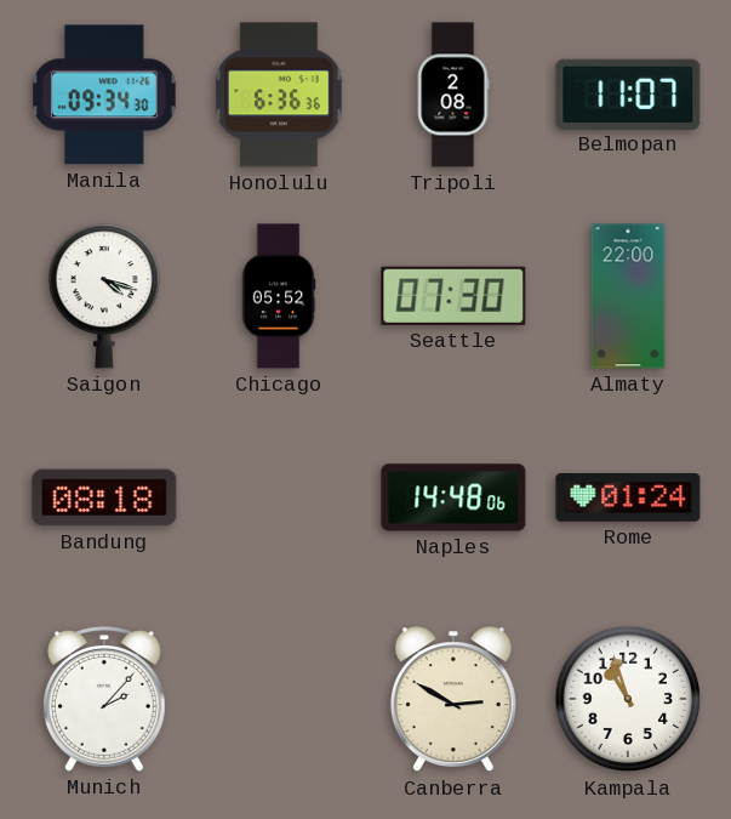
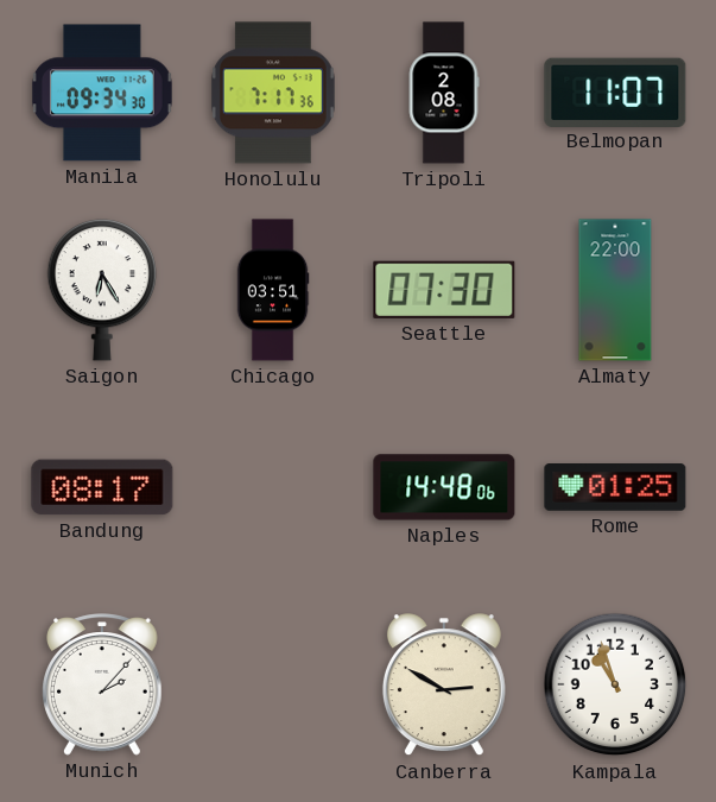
Honolulu: 6:36 -> 7:17
Saigon: 4:18 -> 6:25
Chicago: 05:52 -> 03:51
Bandung: 08:18 -> 08:17
Rome: 01:24 -> 01:25
